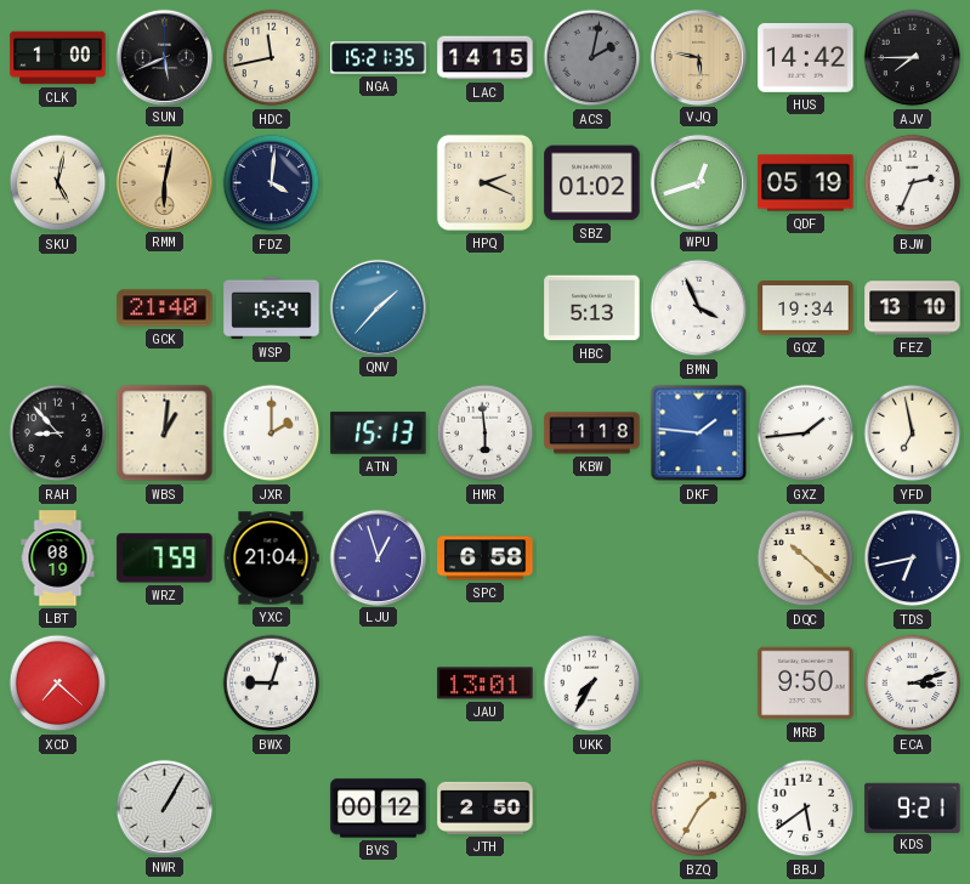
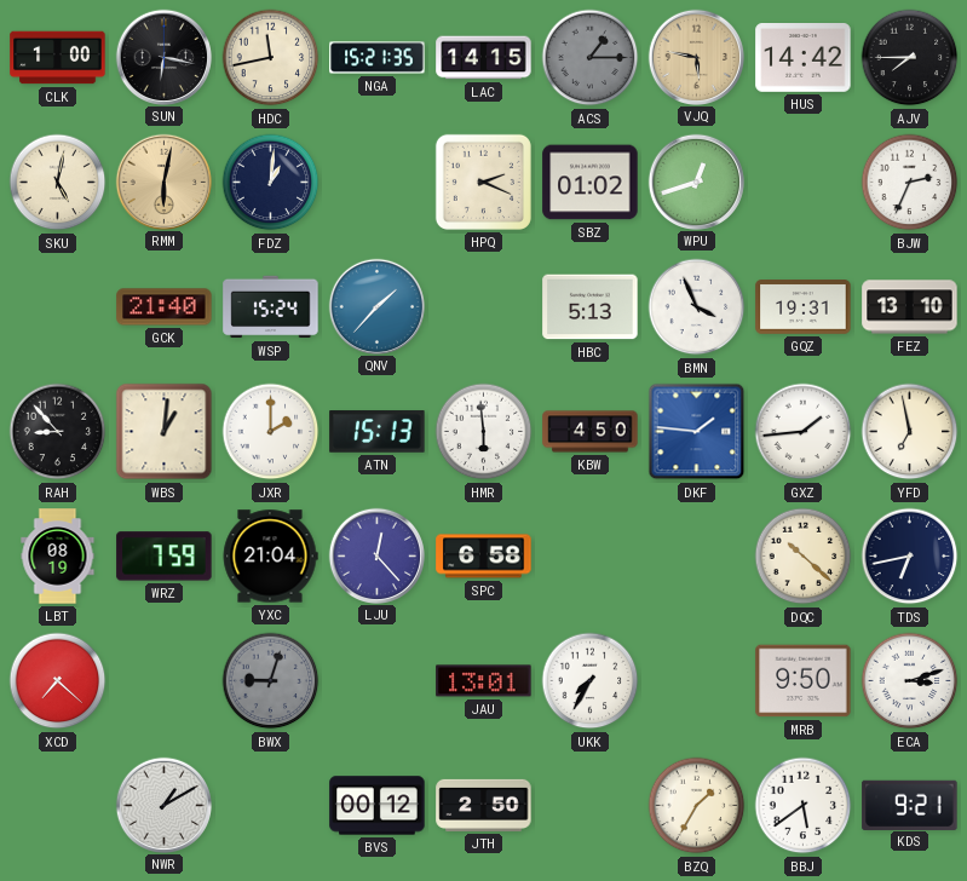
SUN: 5:41 -> 6:17
ACS: 2:02 -> 1:15
FDZ: 4:01 -> 1:01
QDF: 05:19 -> none
GQZ: 19:34 -> 19:31
KBW: 1:18 -> 4:50
LJU: 12:57 -> 12:23
BWX dial: white -> grey
NWR: 1:05 -> 1:10
